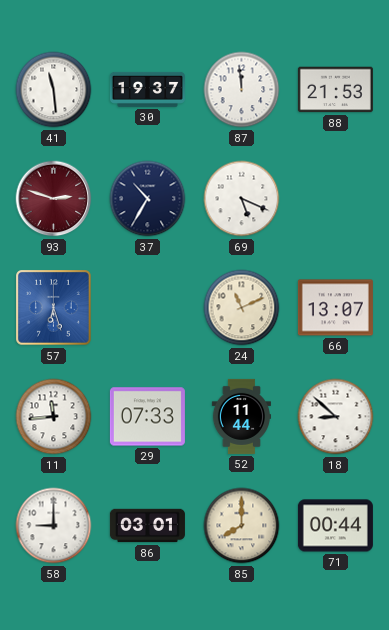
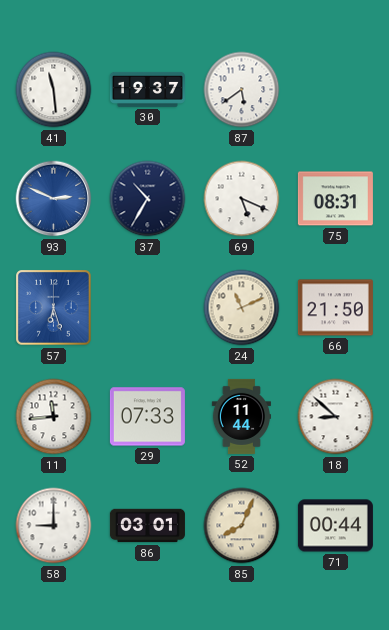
87: 11:59 -> 5:39
88: 21:53 -> none
93: 2:48 -> 2:49
93 dial: burgundy -> blue
75: none -> 08:31
66: 13:07 -> 21:50
85: 8:00 -> 8:04
